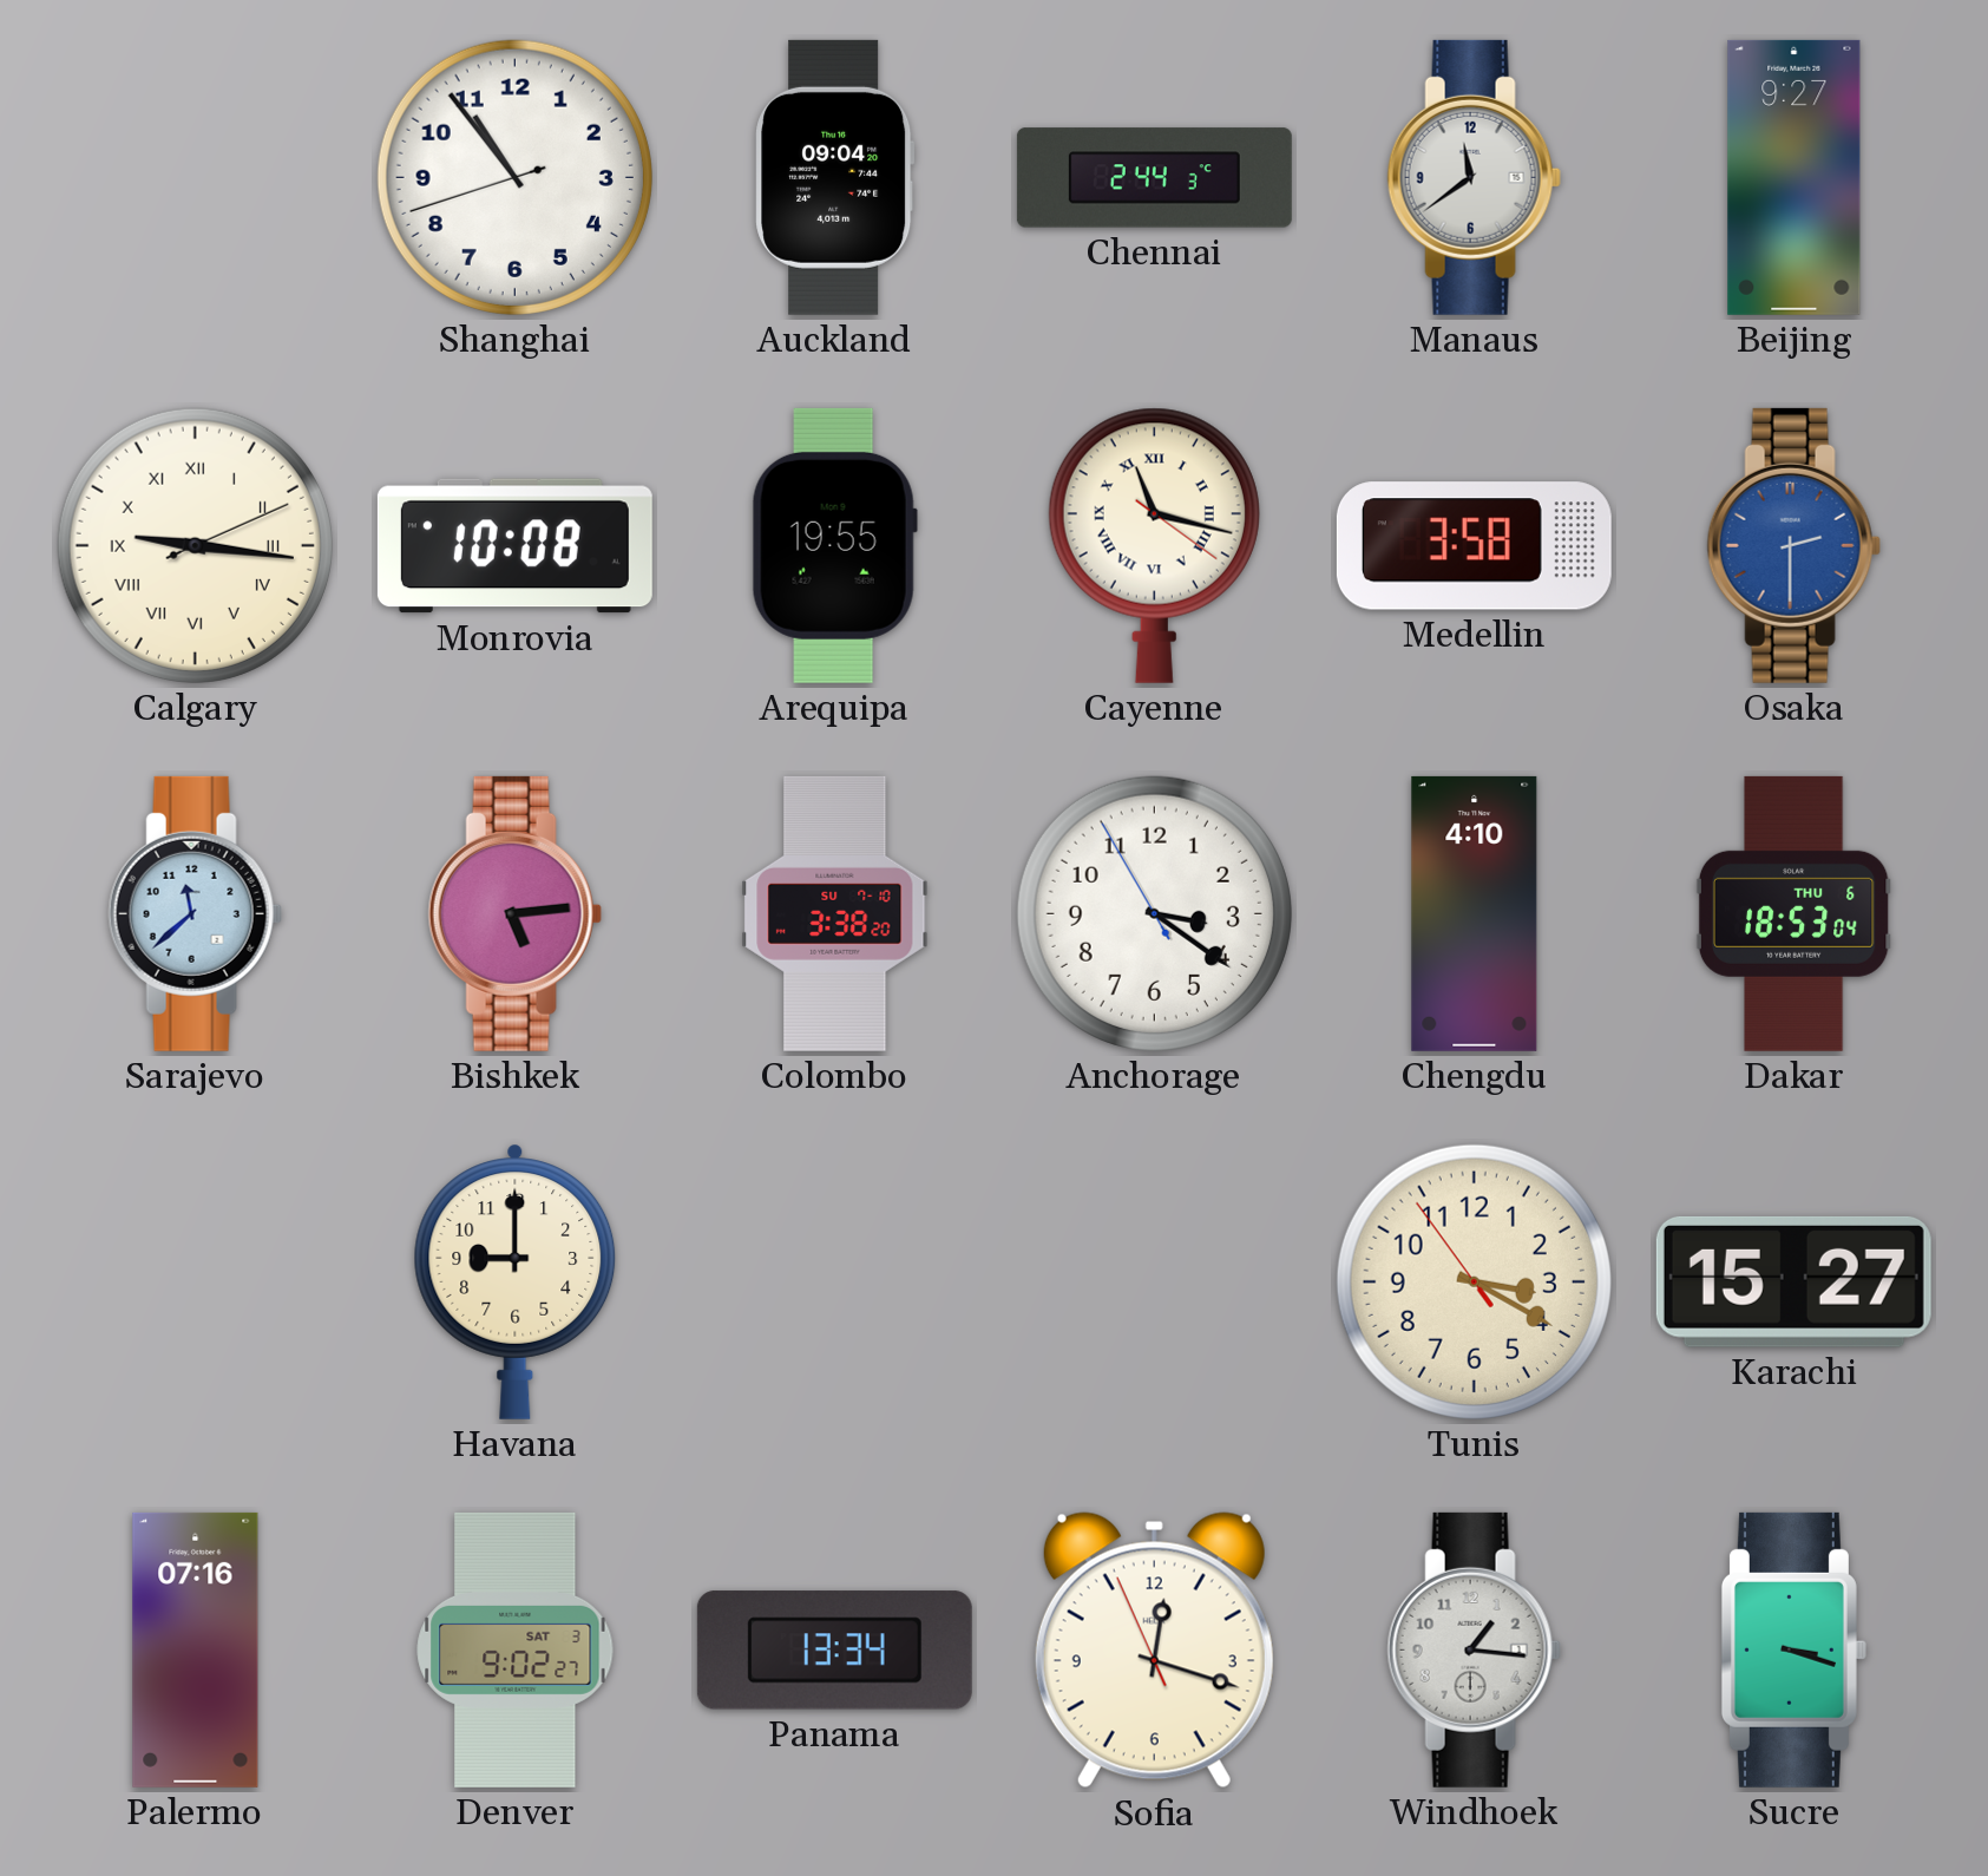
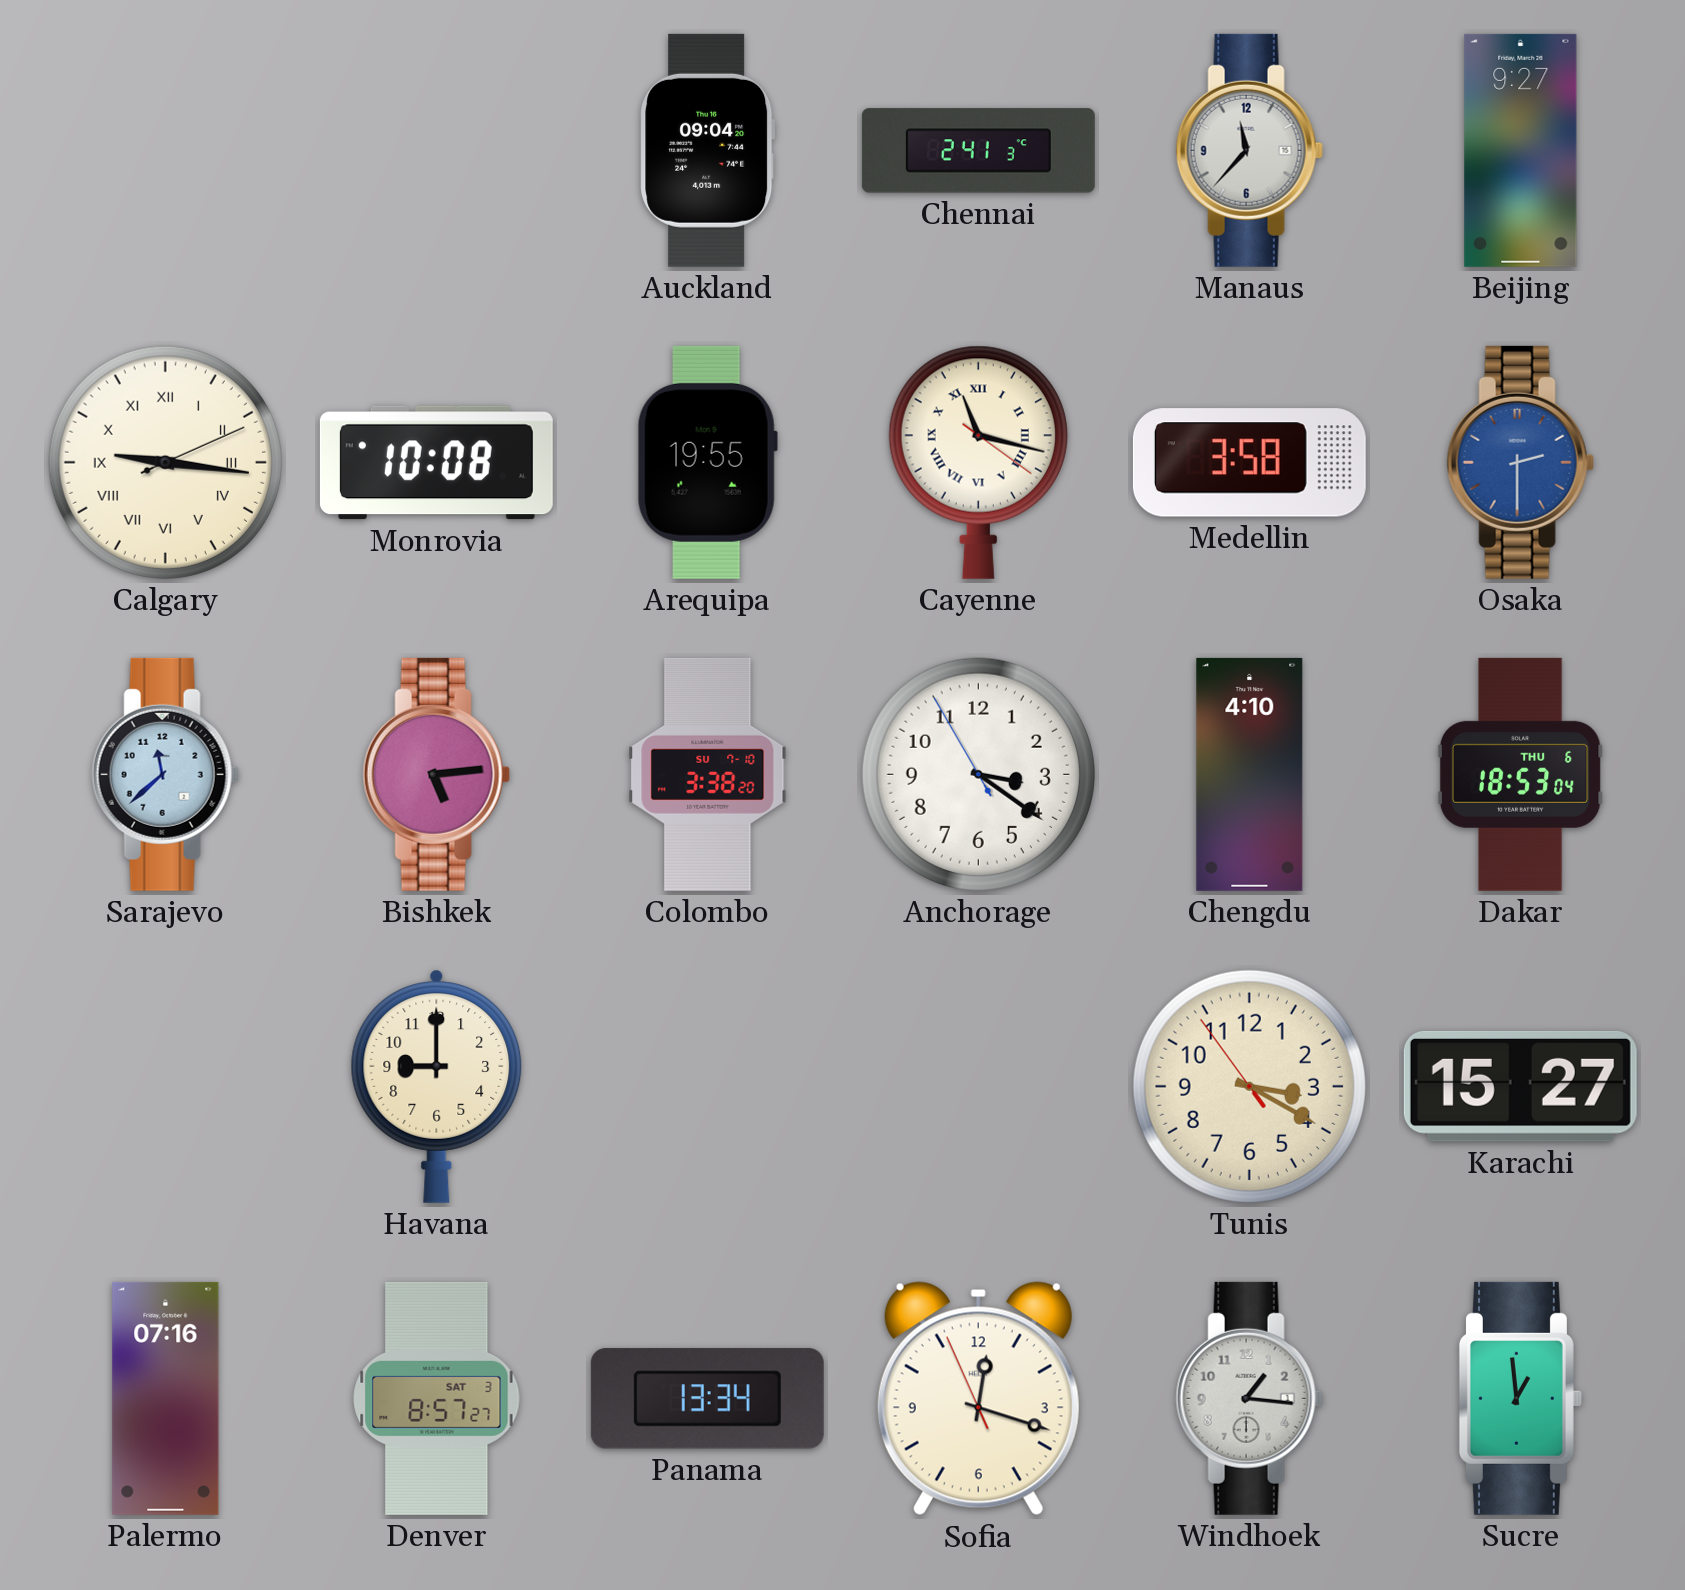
Shanghai: 10:53 -> none
Chennai: 2:44 -> 2:41
Manaus: 11:39 -> 11:37
Denver: 9:02 -> 8:57
Sucre: 3:18 -> 12:59
